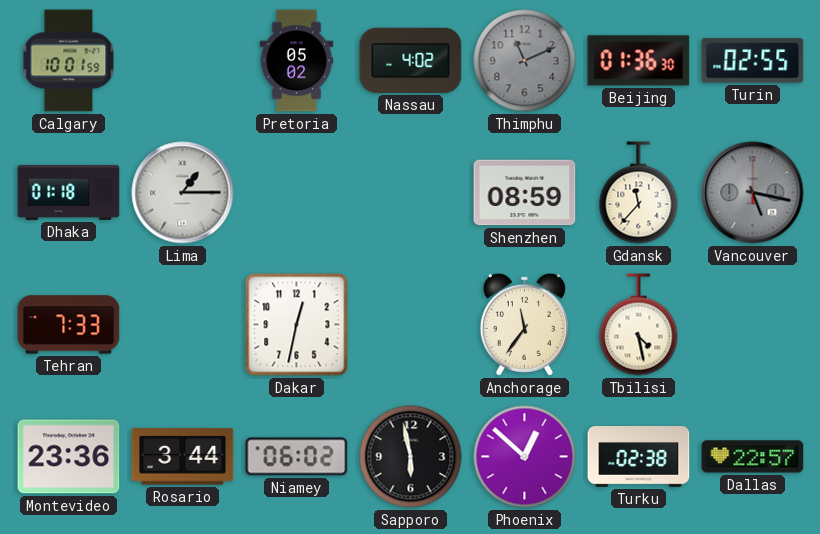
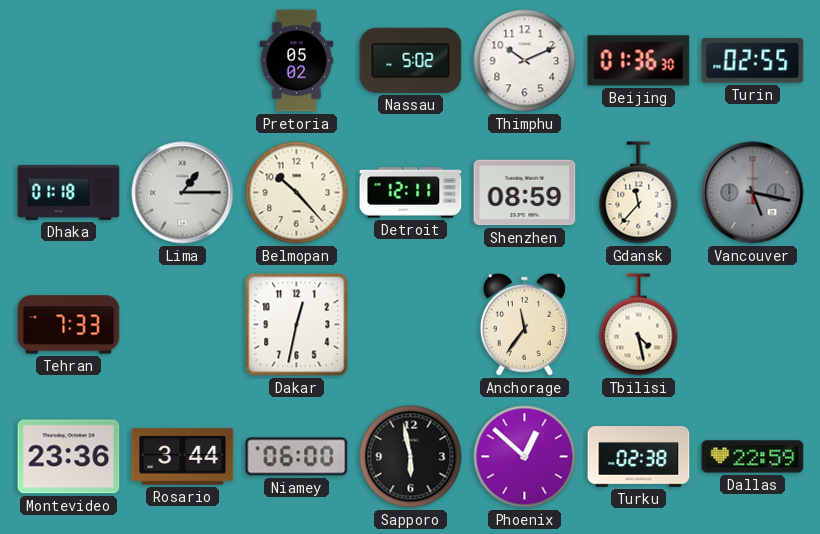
Calgary: 10:01 -> none
Nassau: 4:02 -> 5:02
Thimphu: 11:11 -> 10:11
Thimphu dial: grey -> white
Belmopan: none -> 10:23
Detroit: none -> 12:11
Niamey: 06:02 -> 06:00
Dallas: 22:57 -> 22:59
